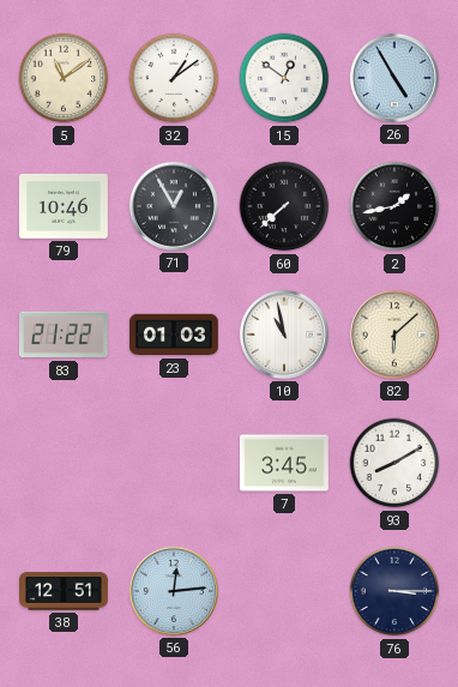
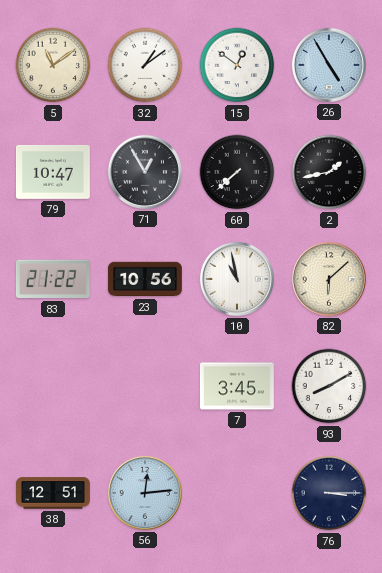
79: 10:46 -> 10:47
23: 01:03 -> 10:56
